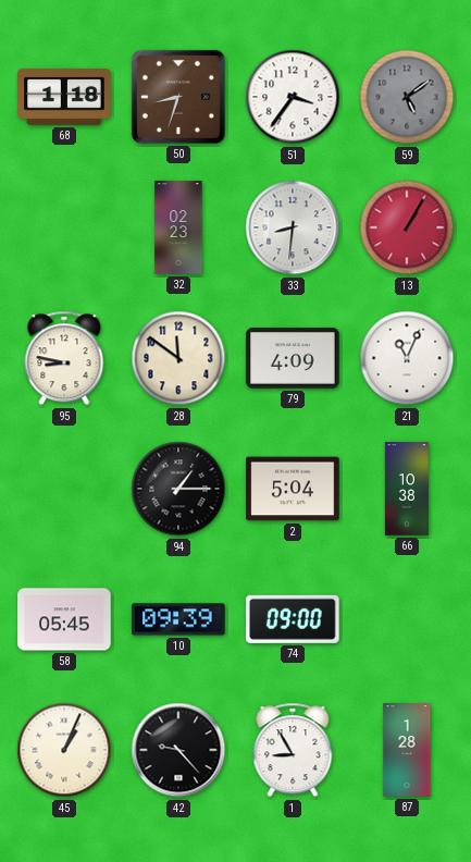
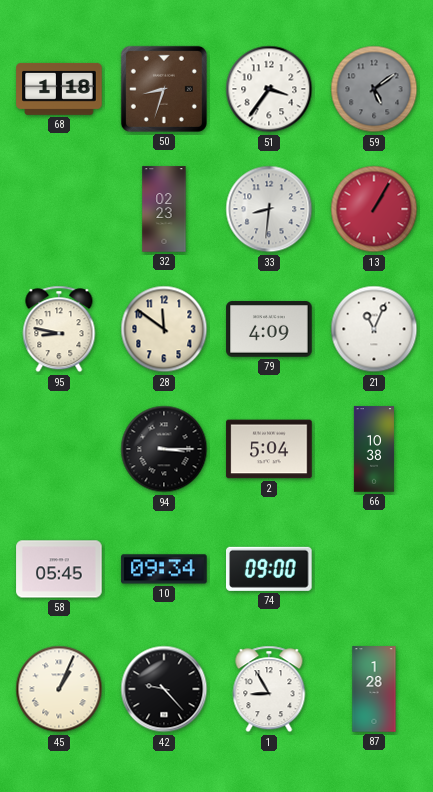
94: 1:15 -> 3:15
10: 09:39 -> 09:34
